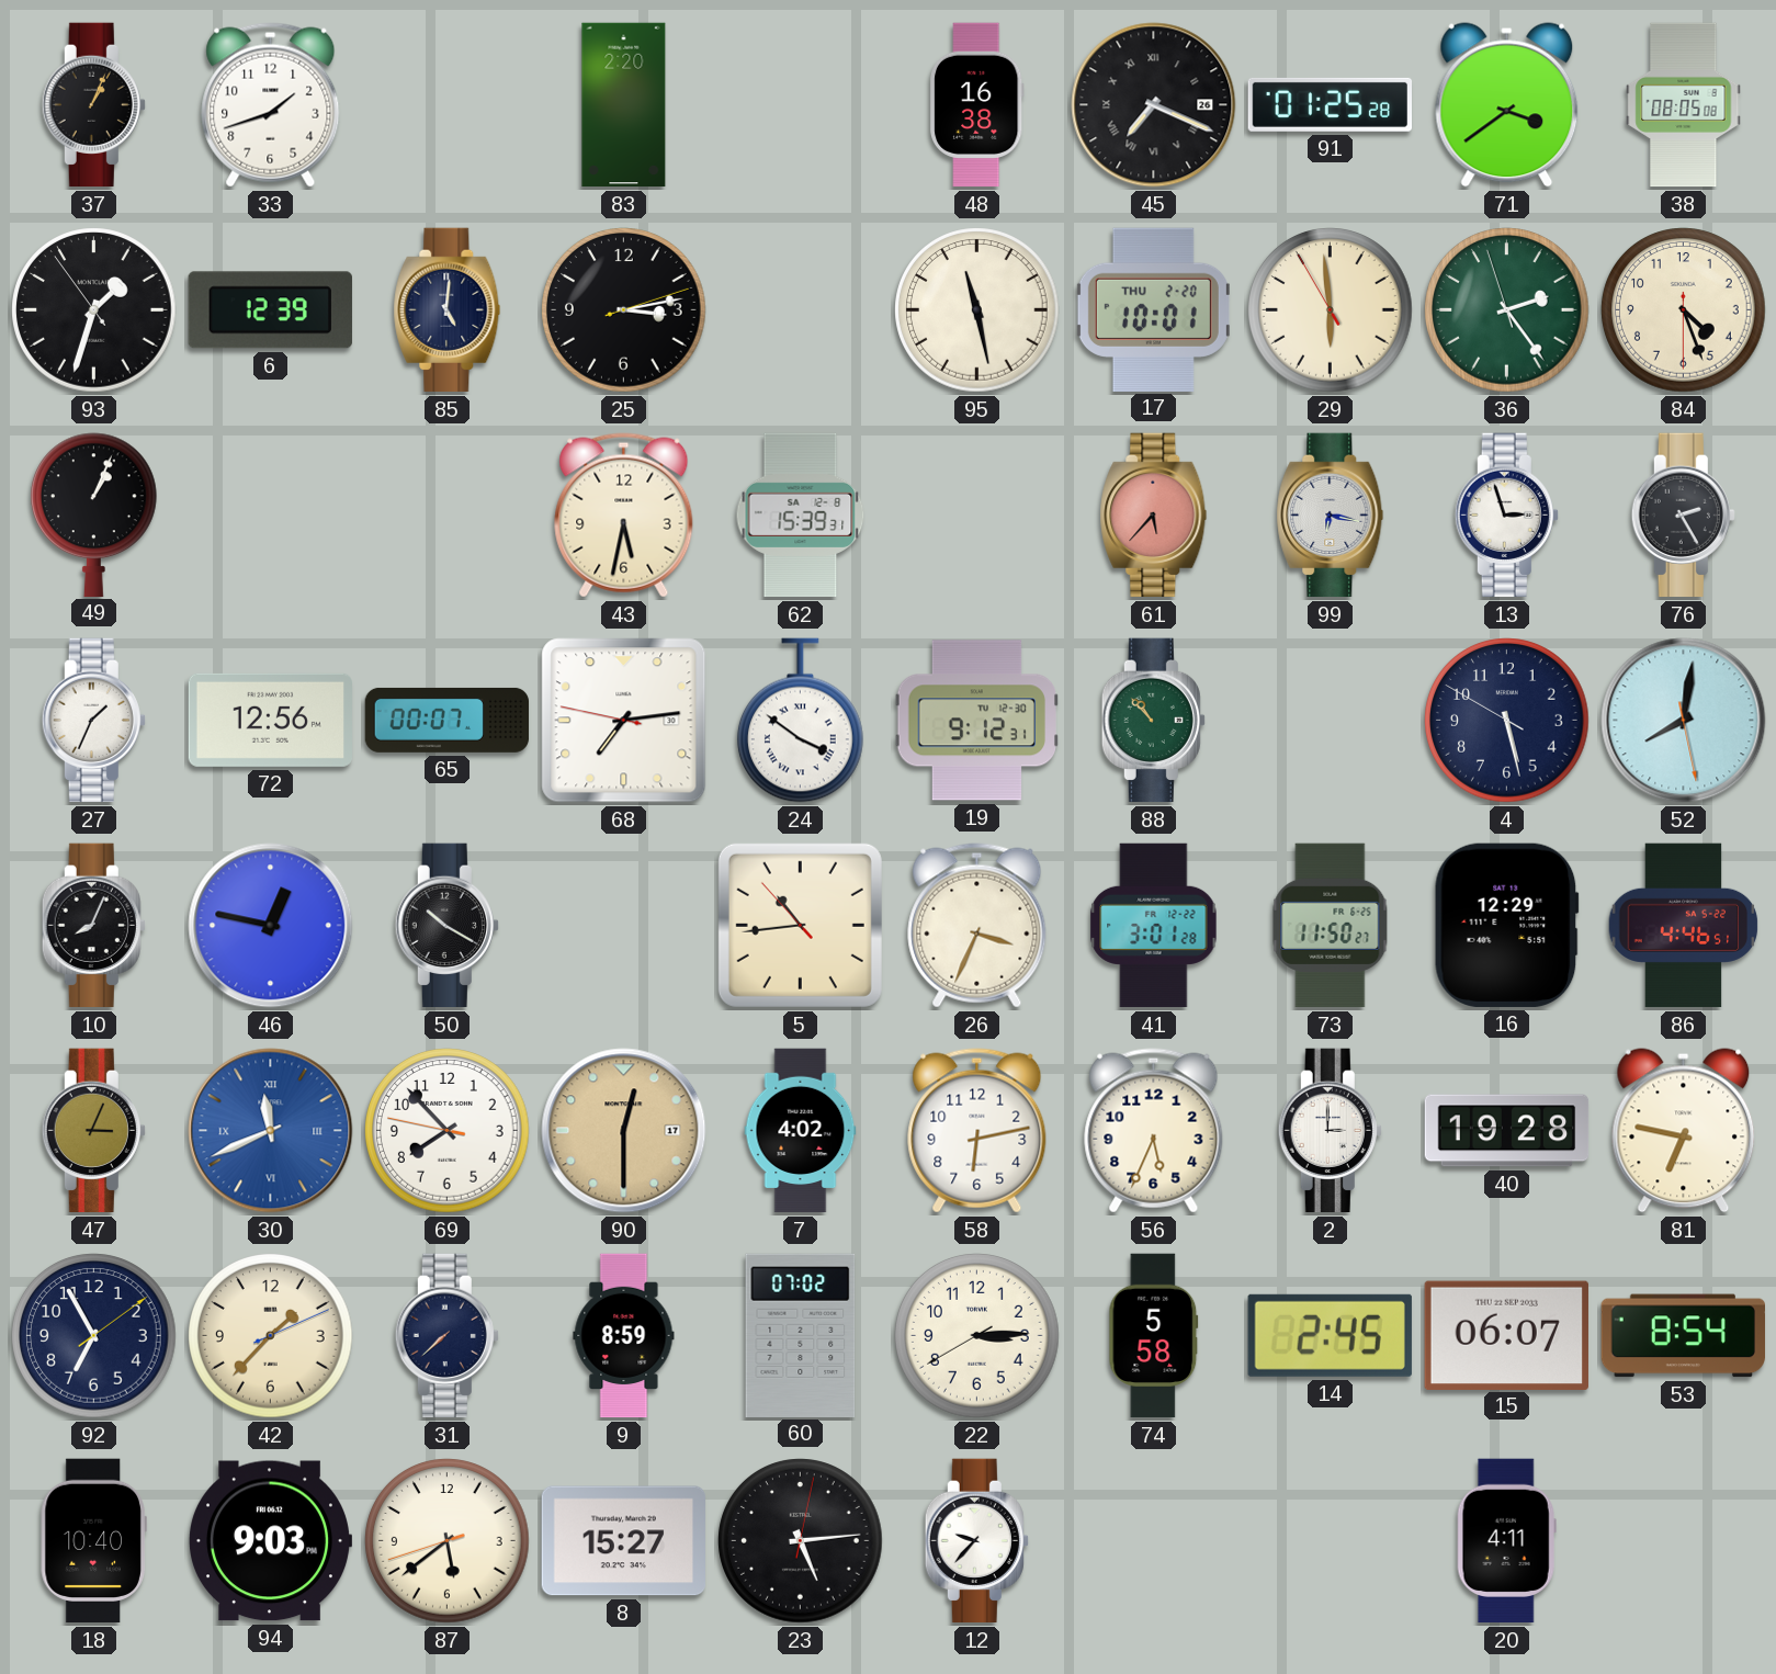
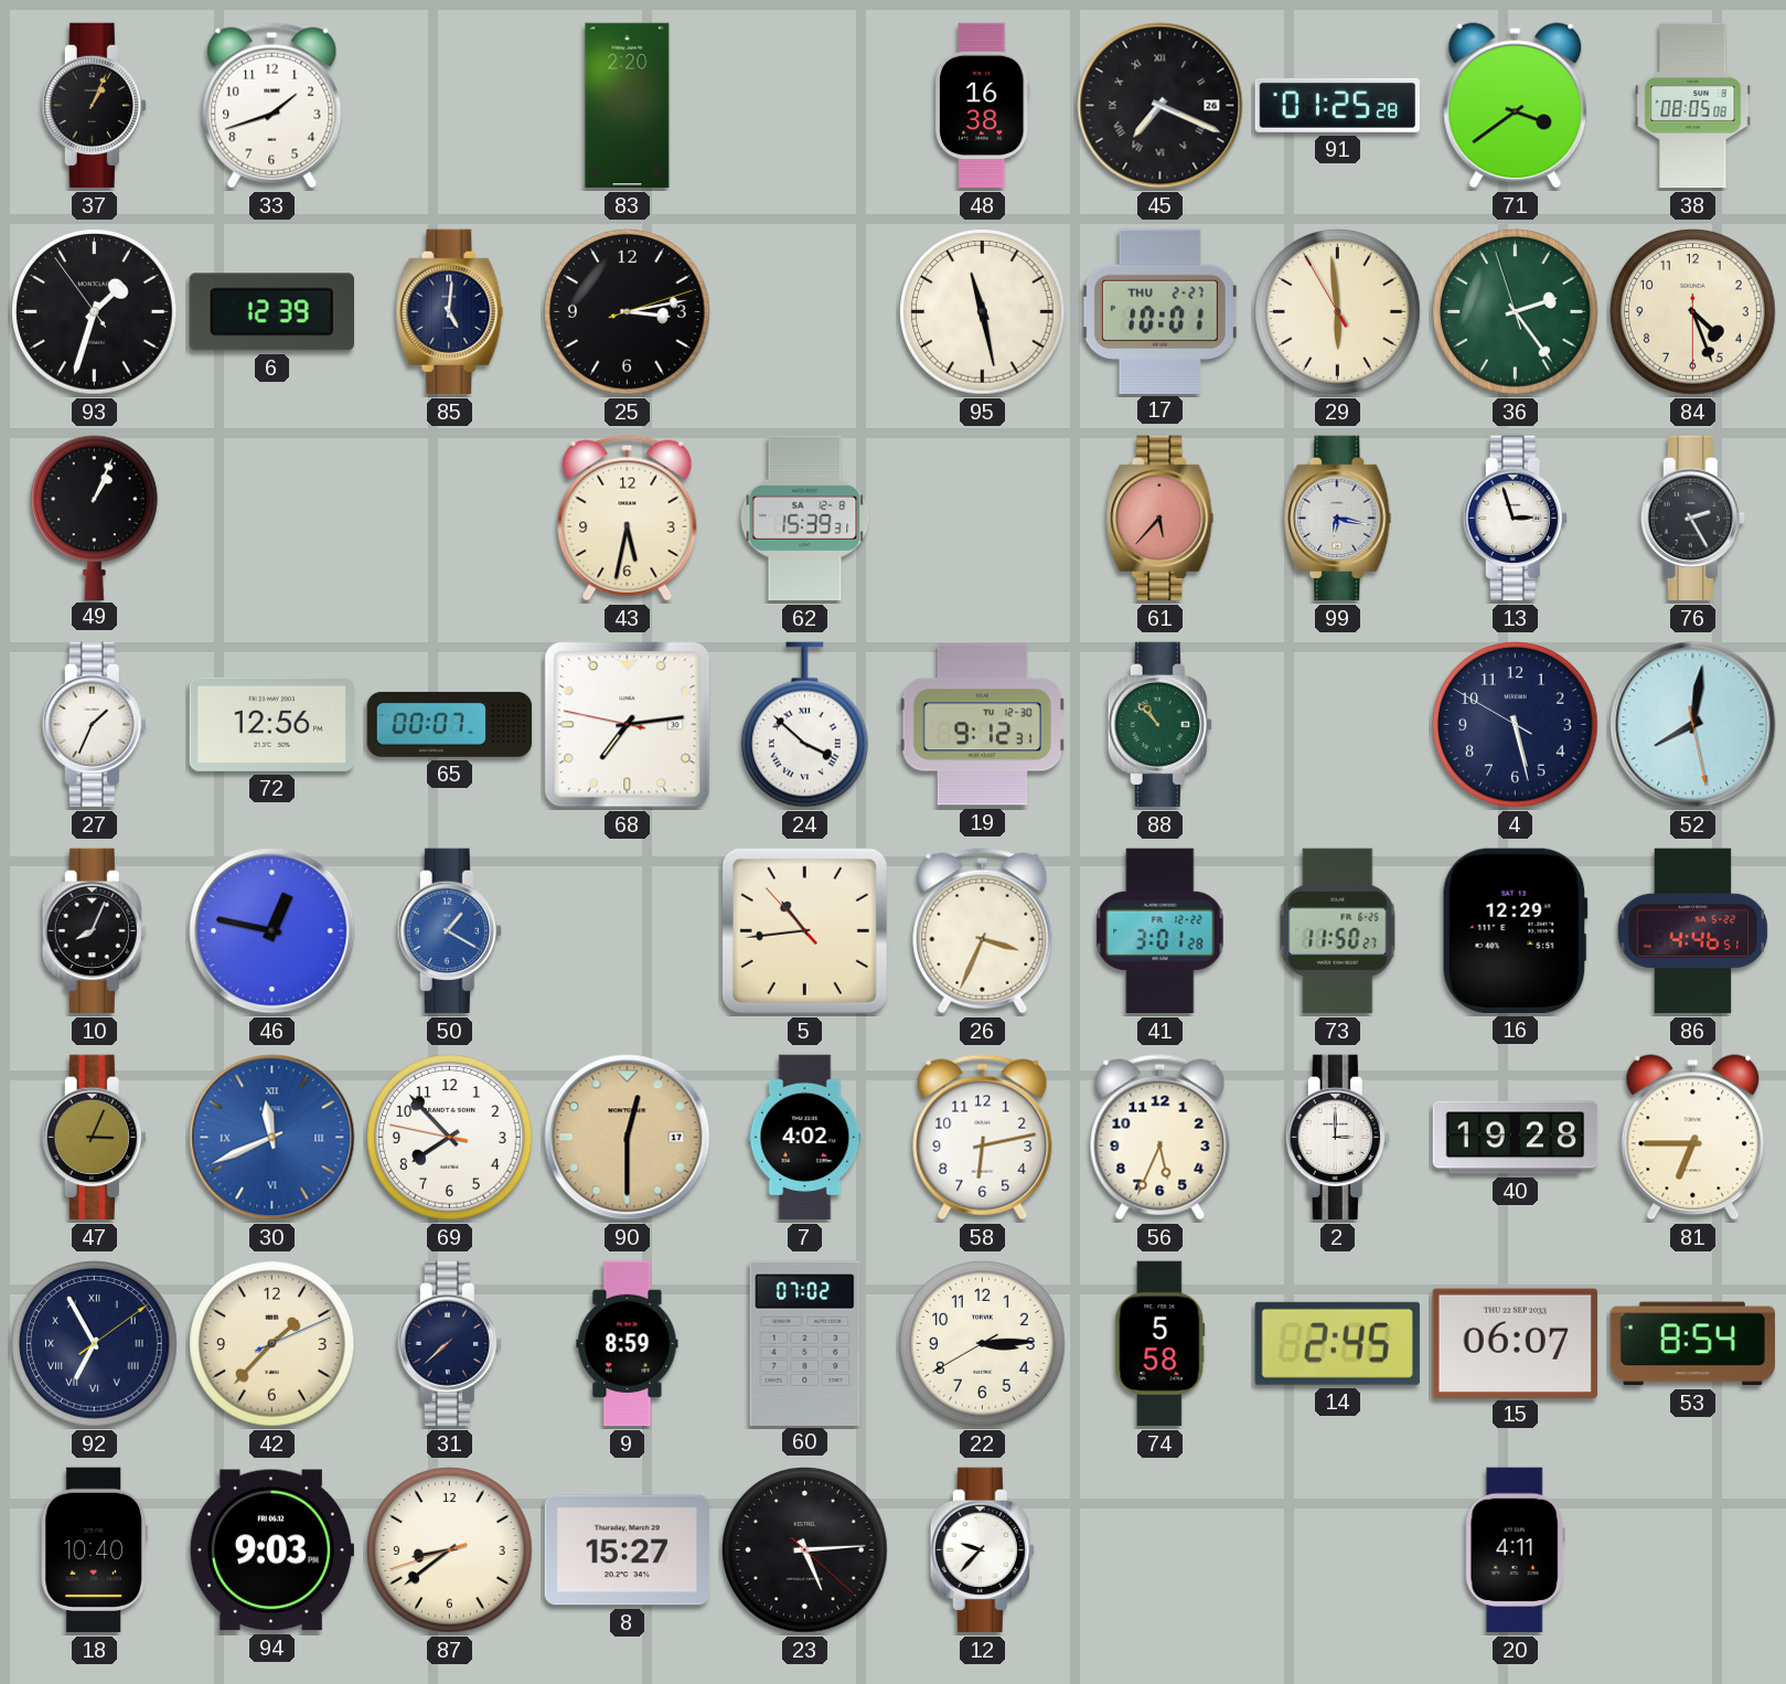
17 date: THU 2-20 -> THU 2-27
24: 3:51 -> 3:52
50: 10:20 -> 1:20
50 dial: black -> blue
81: 6:47 -> 6:45
92 numerals: Arabic -> Roman
87: 5:38 -> 8:38
23: 5:14:02 -> 5:14:22
